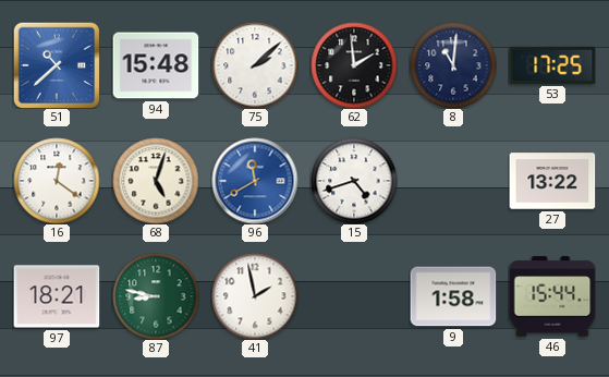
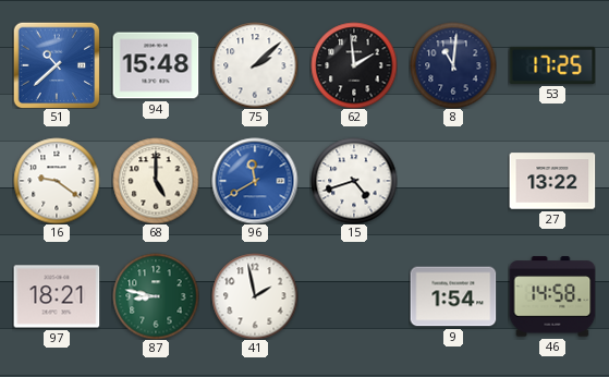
16: 12:21 -> 9:21
68: 5:03 -> 5:00
9: 1:58 -> 1:54
46: 15:44 -> 14:58
